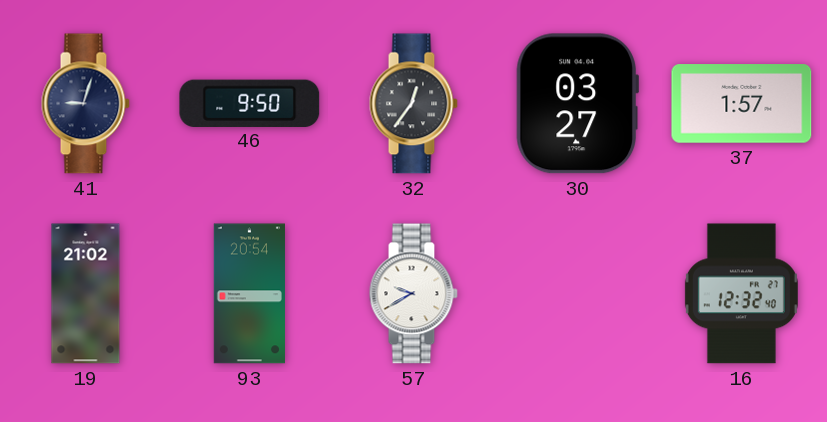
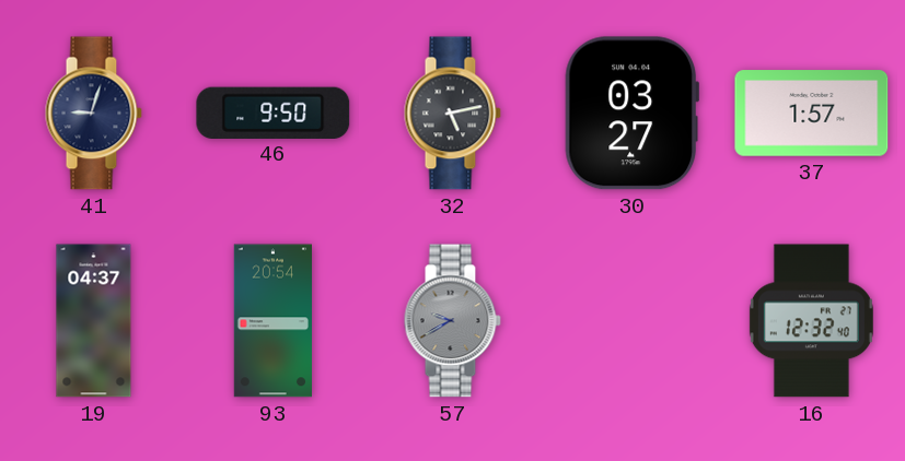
32: 12:36 -> 5:13
19: 21:02 -> 04:37
57 dial: white -> grey
